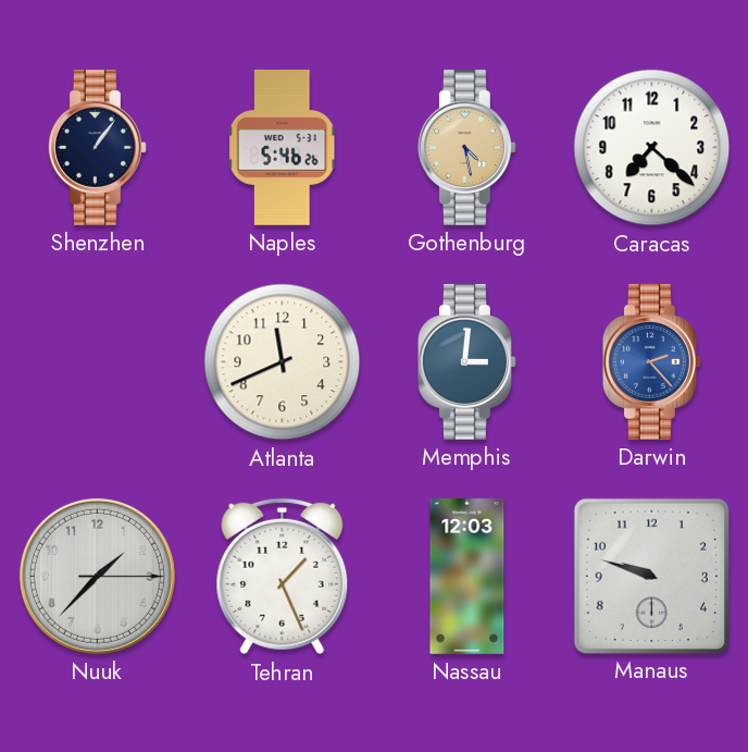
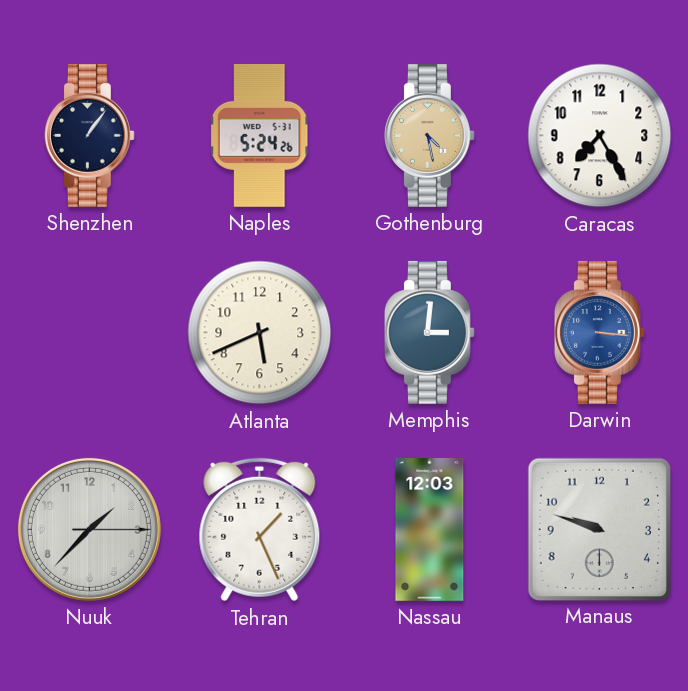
Naples: 5:46 -> 5:24
Caracas: 7:22 -> 7:25
Atlanta: 11:41 -> 5:41
Darwin: 2:23 -> 3:16
